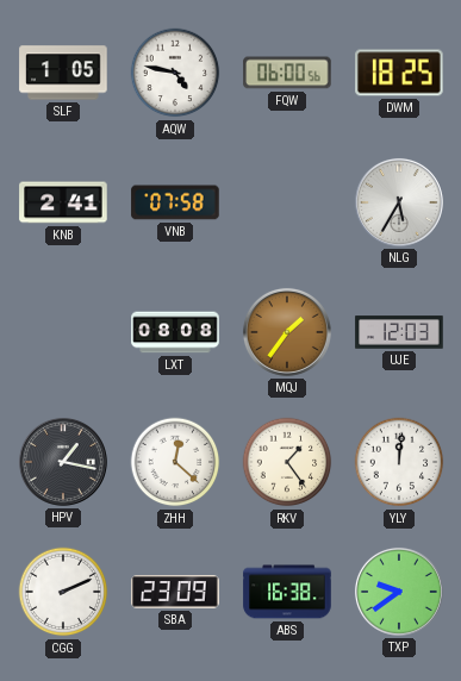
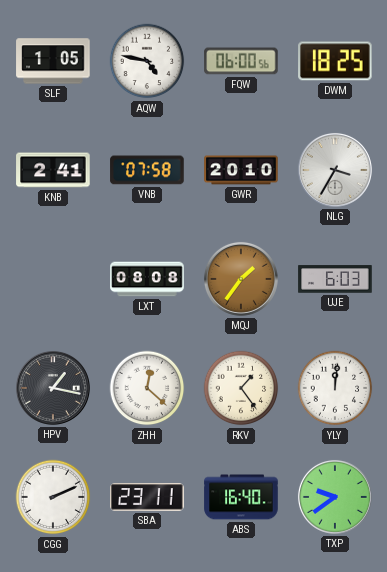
GWR: none -> 20:10
NLG: 5:35 -> 3:35
UJE: 12:03 -> 6:03
SBA: 23:09 -> 23:11
ABS: 16:38 -> 16:40
